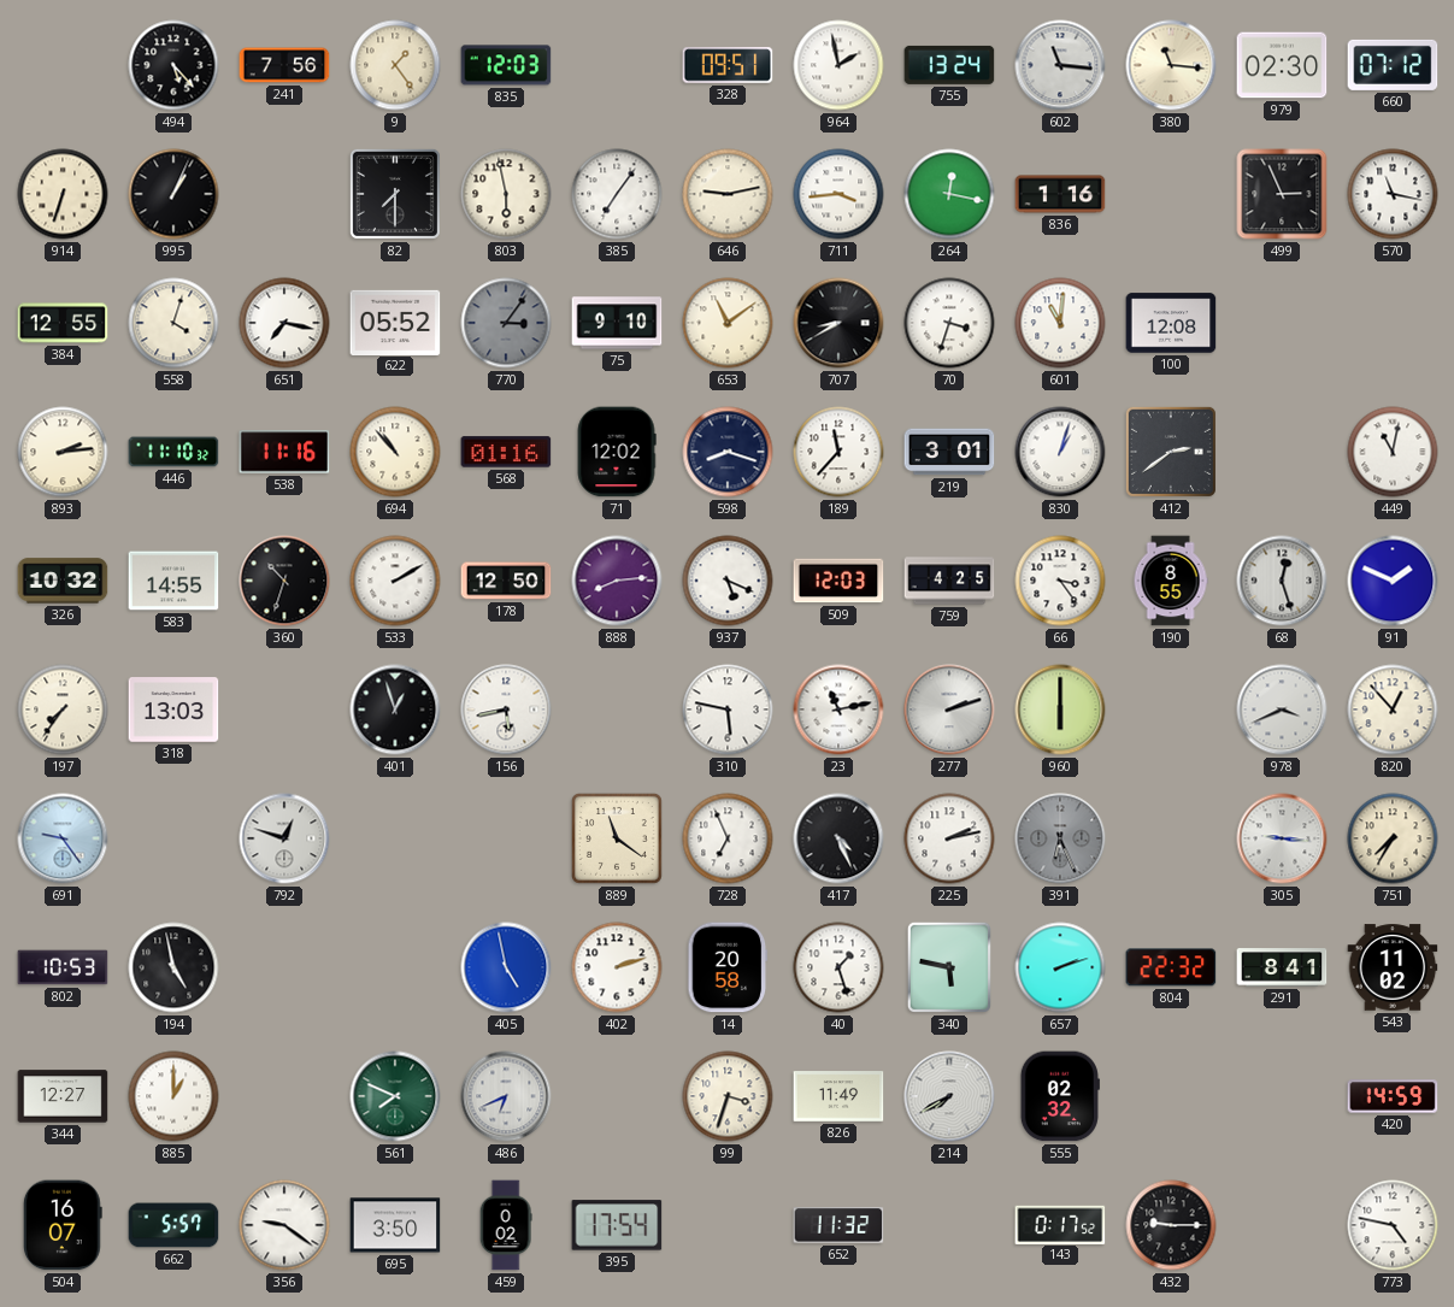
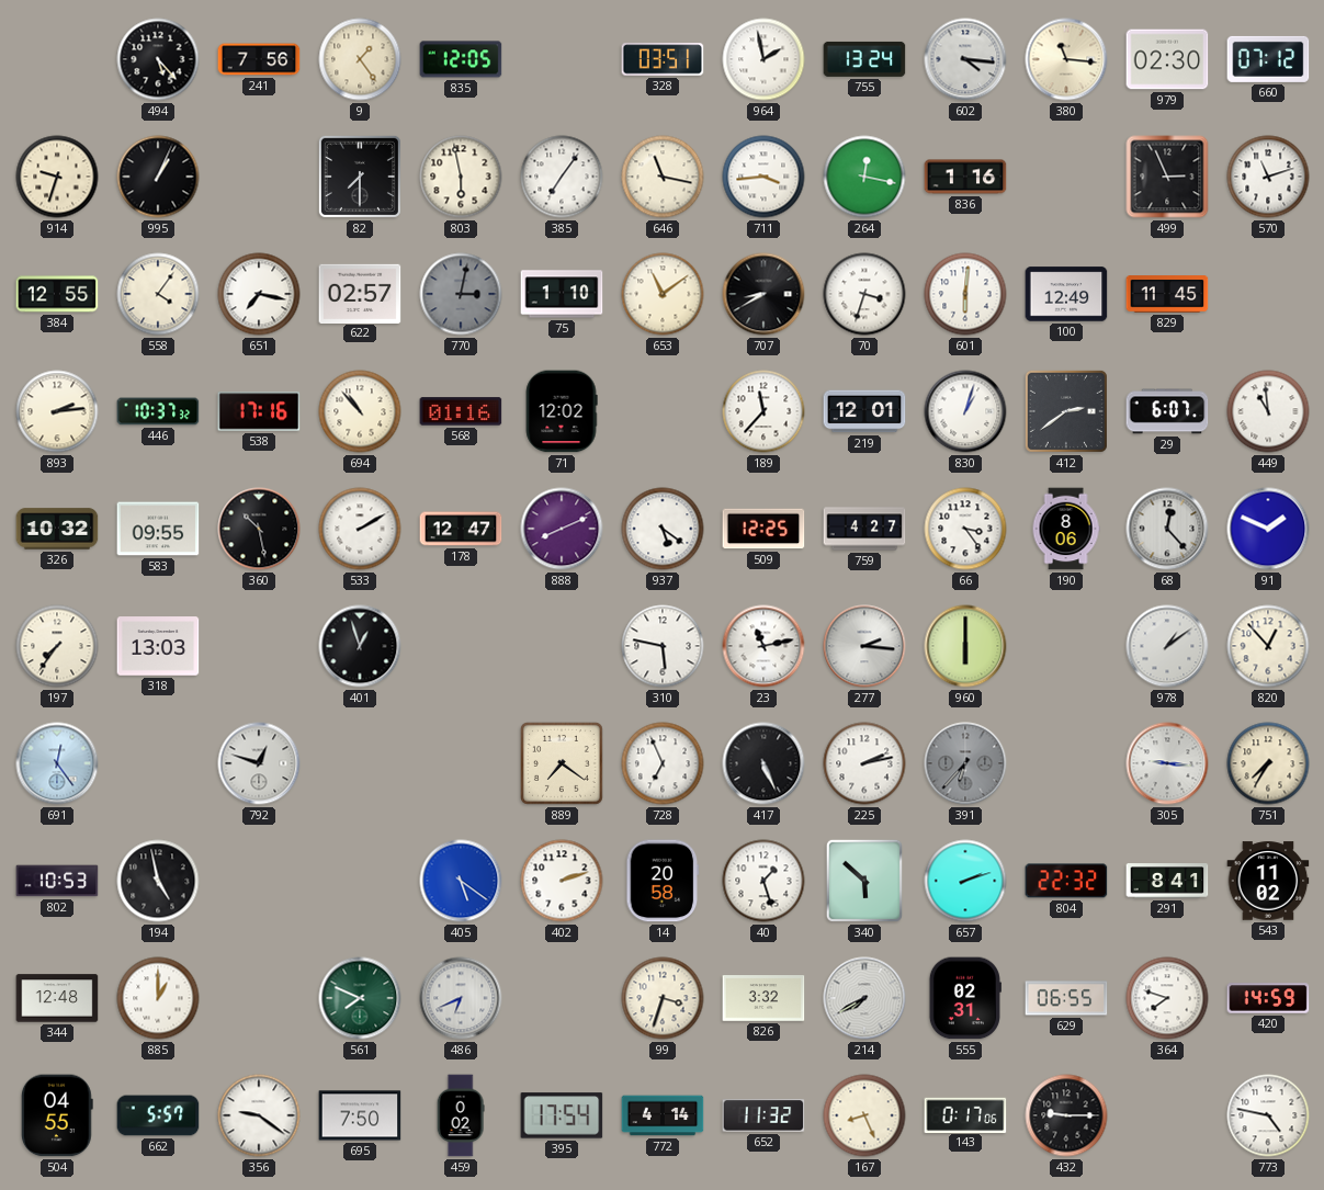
835: 12:03 -> 12:05
328: 09:51 -> 03:51
602: 11:16 -> 4:16
914: 6:33 -> 9:33
646: 9:13 -> 11:17
570: 11:17 -> 11:12
558: 4:03 -> 4:06
622: 05:52 -> 02:57
770: 3:06 -> 3:02
75: 9:10 -> 1:10
601: 11:01 -> 6:01
100: 12:08 -> 12:49
829: none -> 11:45
446: 11:10 -> 10:37
538: 11:16 -> 17:16
598: 8:18 -> none
219: 3:01 -> 12:01
29: none -> 6:07
449: 11:02 -> 10:59
583: 14:55 -> 09:55
360: 10:33 -> 10:28
178: 12:50 -> 12:47
888: 8:14 -> 8:11
937: 5:19 -> 5:21
509: 12:03 -> 12:25
759: 4:25 -> 4:27
190: 8:55 -> 8:06
68: 12:27 -> 12:23
156: 5:43 -> none
277: 2:12 -> 2:16
978: 3:41 -> 1:09
691: 9:24 -> 12:24
889: 11:21 -> 7:21
417: 4:26 -> 5:26
391: 6:26 -> 6:37
405: 4:58 -> 5:21
340: 5:47 -> 5:52
344: 12:27 -> 12:48
826: 11:49 -> 3:32
555: 02:32 -> 02:31
629: none -> 06:55
364: none -> 7:48
504: 16:07 -> 04:55
695: 3:50 -> 7:50
772: none -> 4:14
167: none -> 8:26
143: 0:17:52 -> 0:17:06
